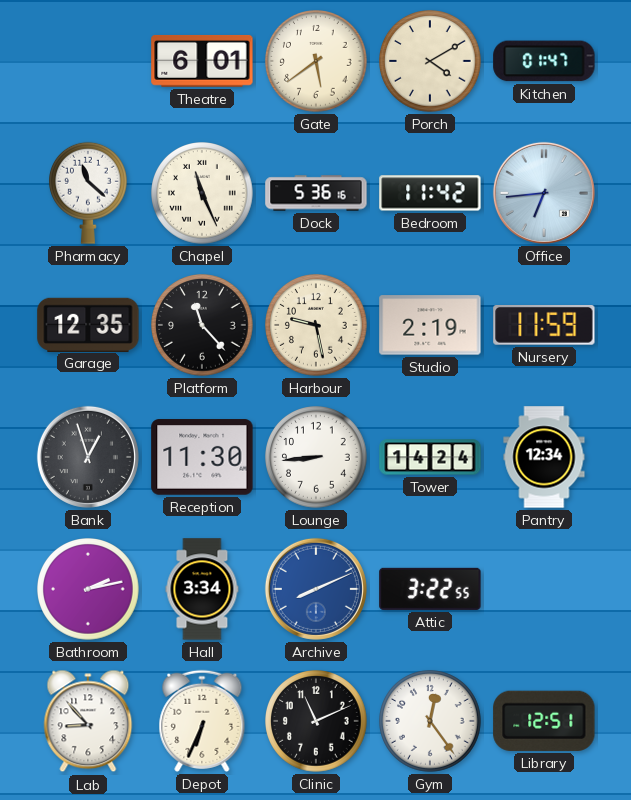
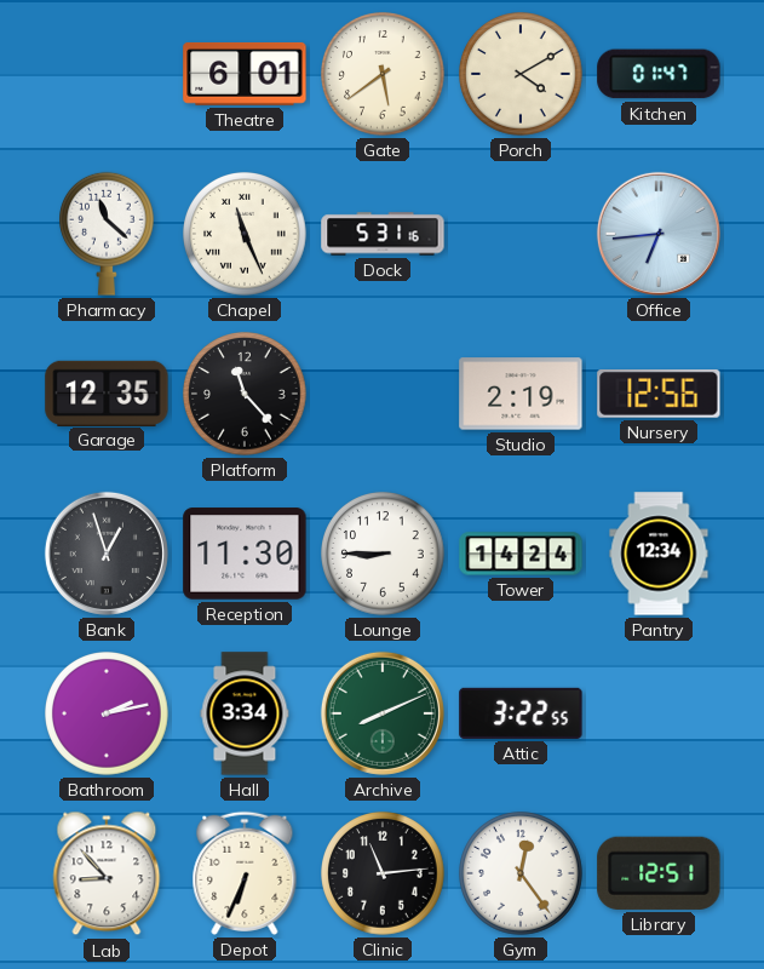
Dock: 5:36 -> 5:31
Bedroom: 11:42 -> none
Harbour: 9:28 -> none
Nursery: 11:59 -> 12:56
Lounge: 8:44 -> 8:45
Archive dial: blue -> green
Clinic: 11:11 -> 11:14
